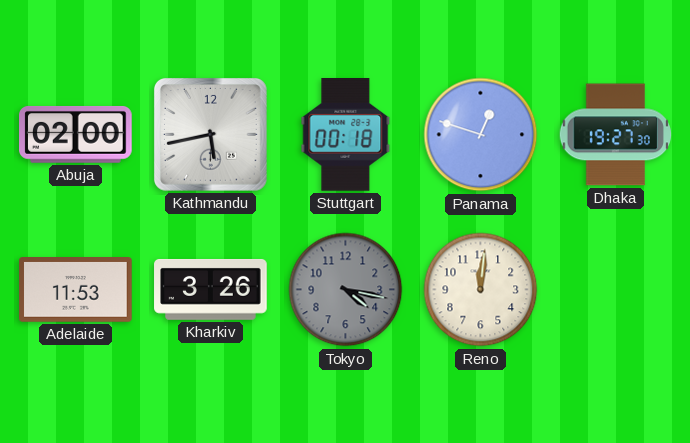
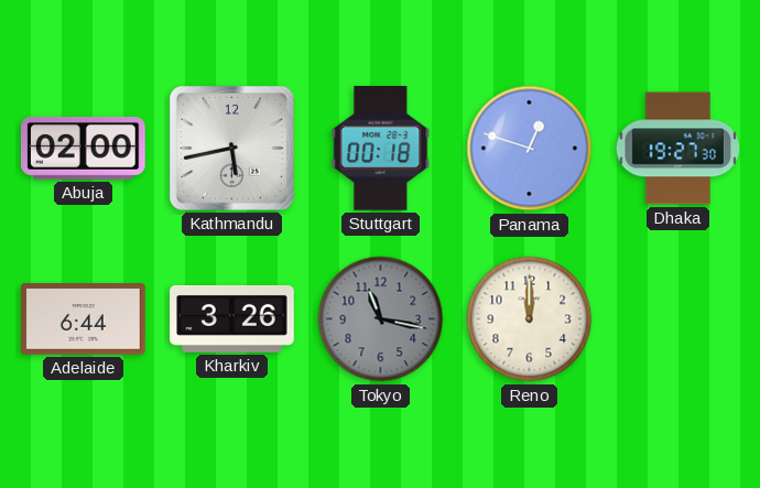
Adelaide: 11:53 -> 6:44
Tokyo: 4:17 -> 11:17
Reno: 12:01 -> 12:00
